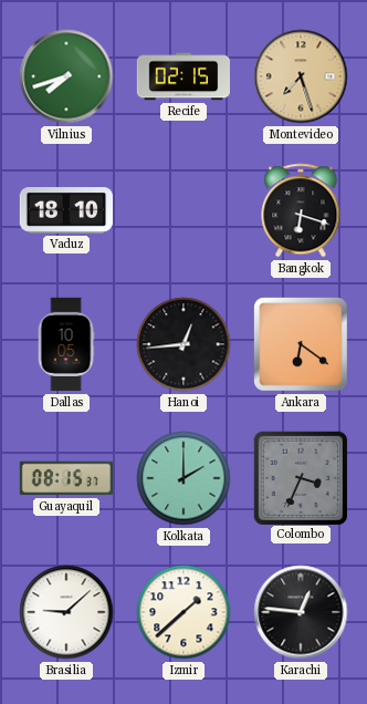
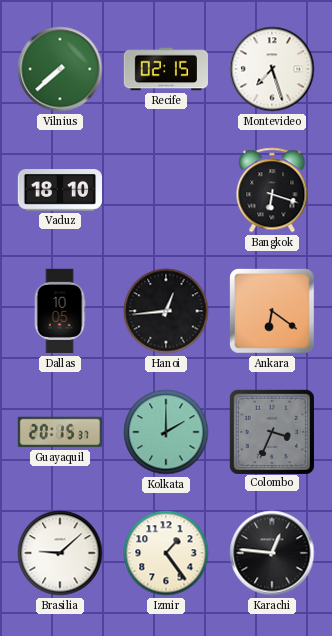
Vilnius: 7:42 -> 7:38
Montevideo dial: champagne -> white
Guayaquil: 08:15 -> 20:15
Izmir: 1:38 -> 1:24
